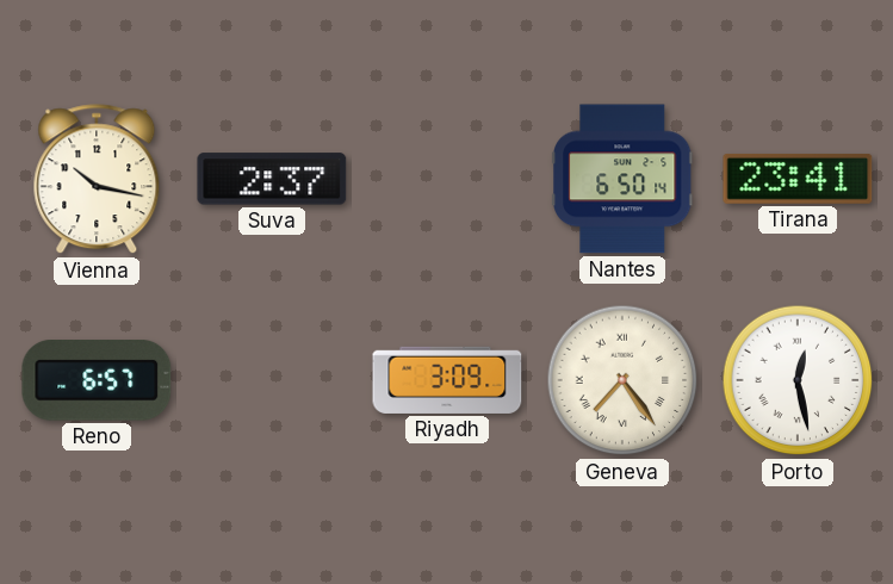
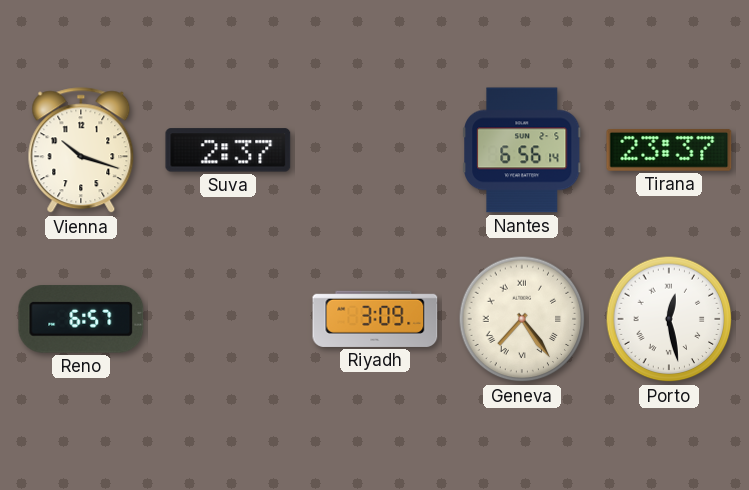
Vienna: 10:17 -> 10:18
Nantes: 6:50 -> 6:56
Tirana: 23:41 -> 23:37
